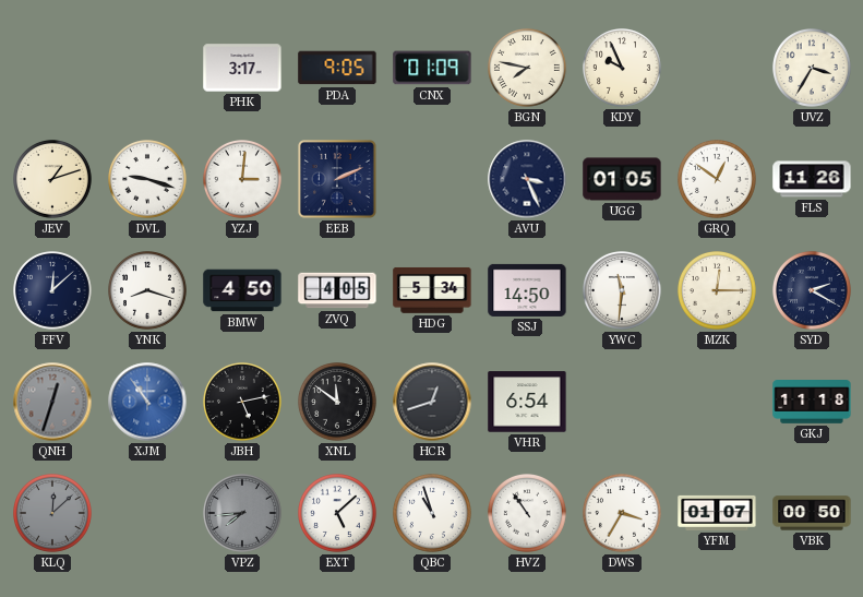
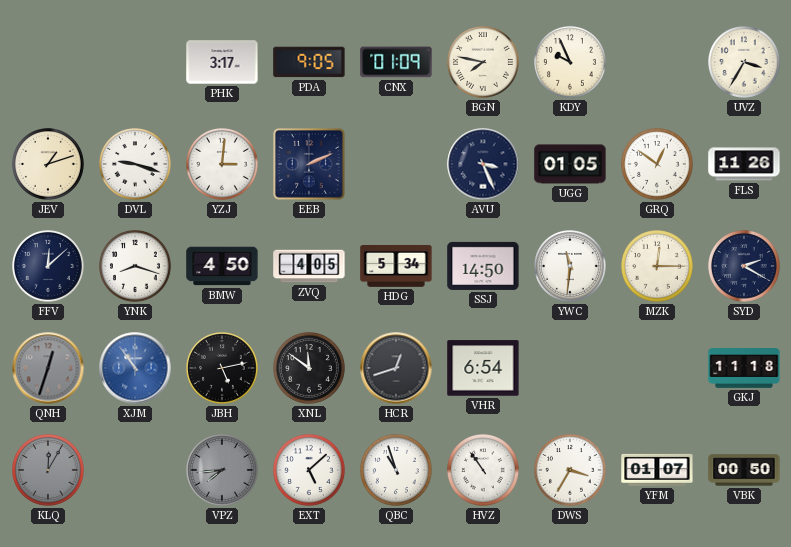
KLQ: 12:08 -> 12:05
